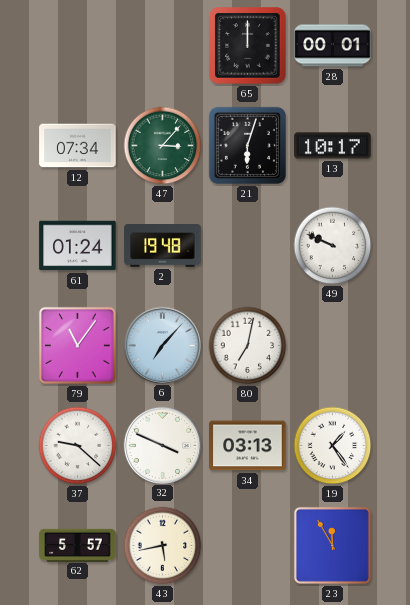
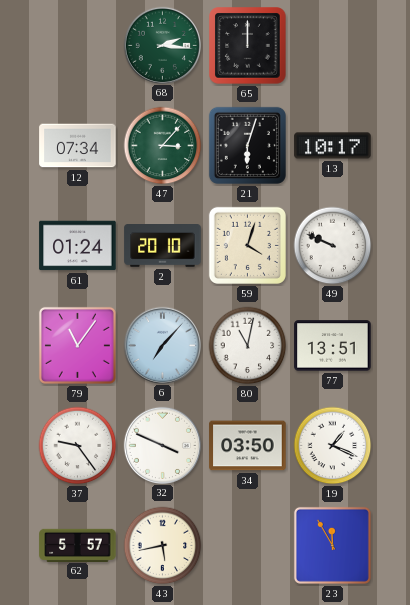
68: none -> 2:16
28: 00:01 -> none
2: 19:48 -> 20:10
59: none -> 4:03
80: 7:02 -> 11:02
77: none -> 13:51
37: 9:22 -> 9:24
34: 03:13 -> 03:50
19: 1:24 -> 1:19
